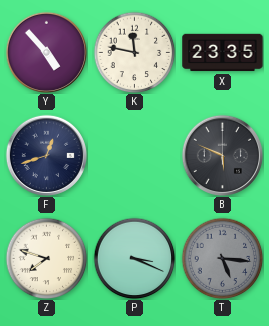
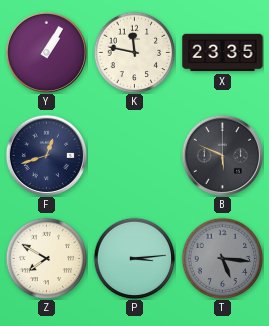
Y: 4:53 -> 1:05
Z: 7:48 -> 7:50
P: 3:19 -> 3:14
